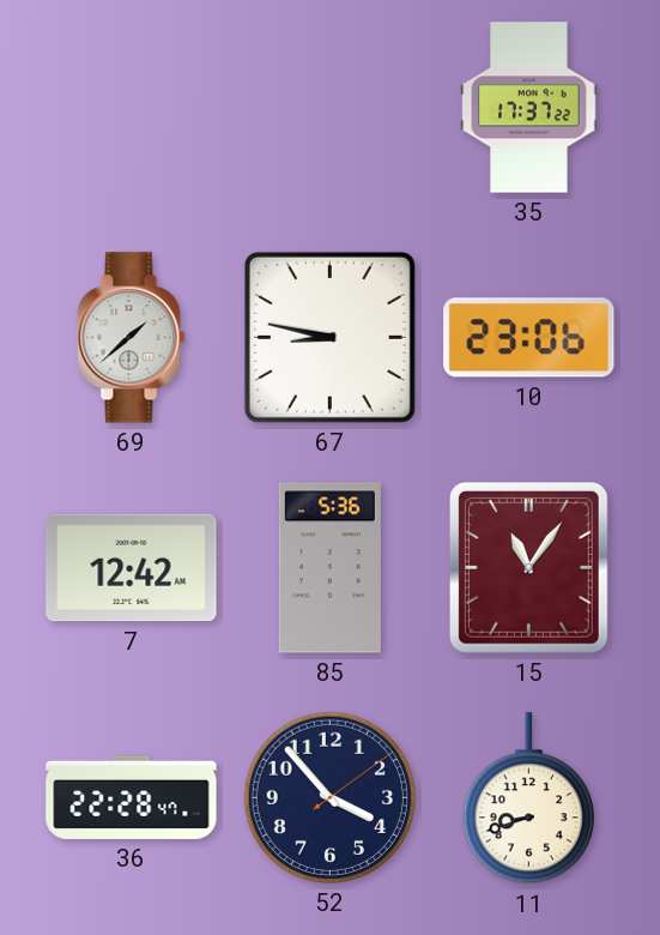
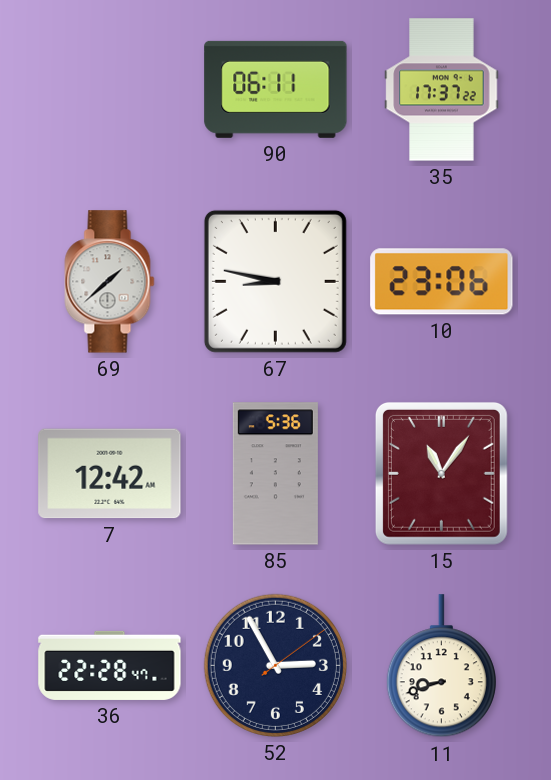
90: none -> 06:11
52: 3:53 -> 2:55
